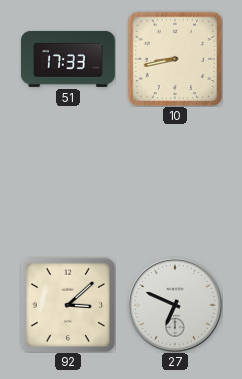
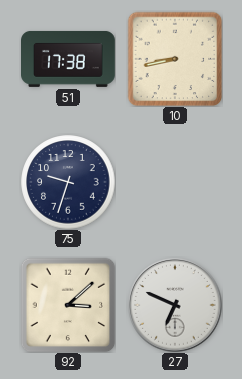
51: 17:33 -> 17:38
75: none -> 9:33
